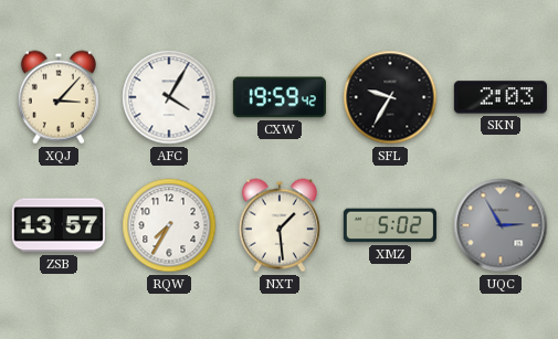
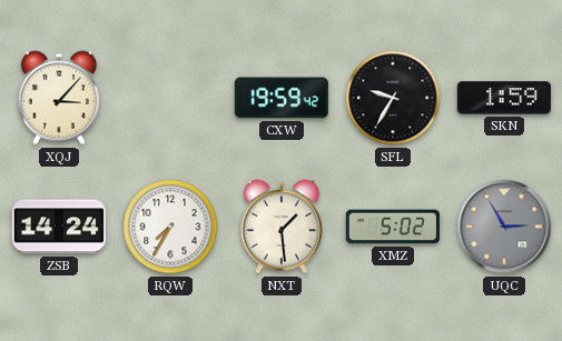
AFC: 4:05 -> none
SKN: 2:03 -> 1:59
ZSB: 13:57 -> 14:24
